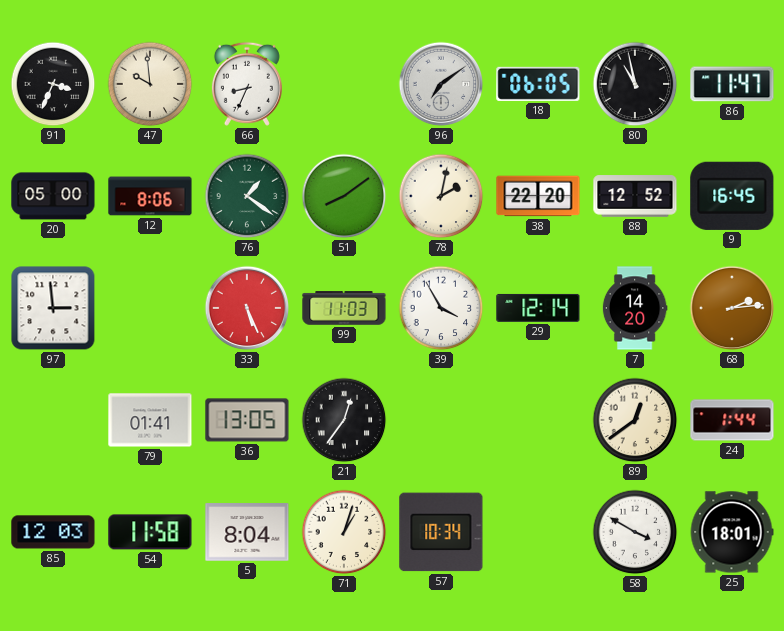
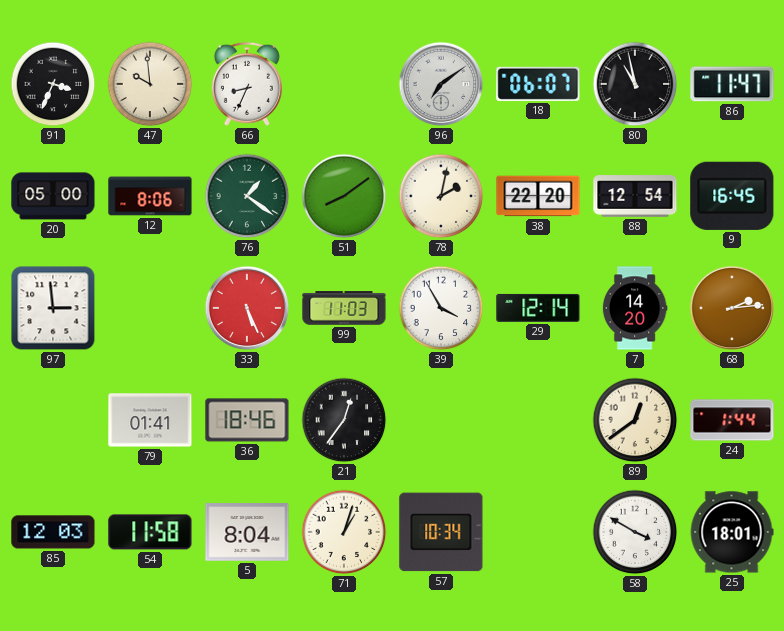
18: 06:05 -> 06:07
88: 12:52 -> 12:54
36: 13:05 -> 18:46
